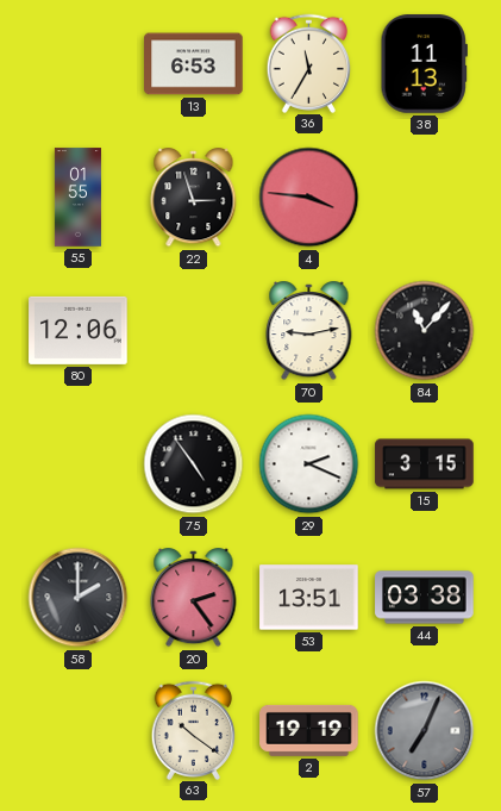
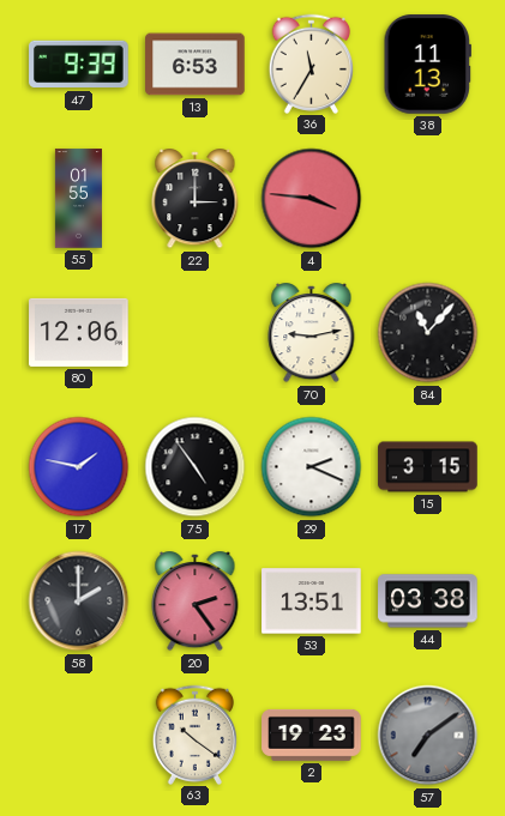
47: none -> 9:39
22: 2:57 -> 3:00
17: none -> 1:47
2: 19:19 -> 19:23
57: 7:04 -> 7:09
